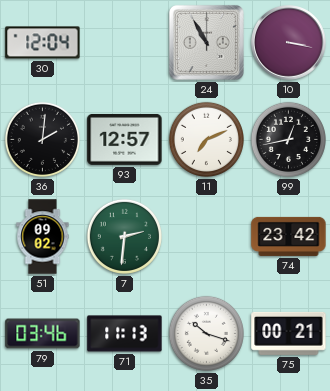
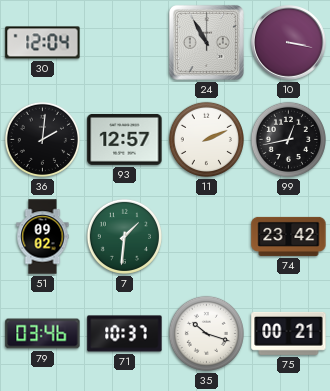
11: 7:11 -> 2:11
7: 2:31 -> 1:31
71: 11:13 -> 10:37
